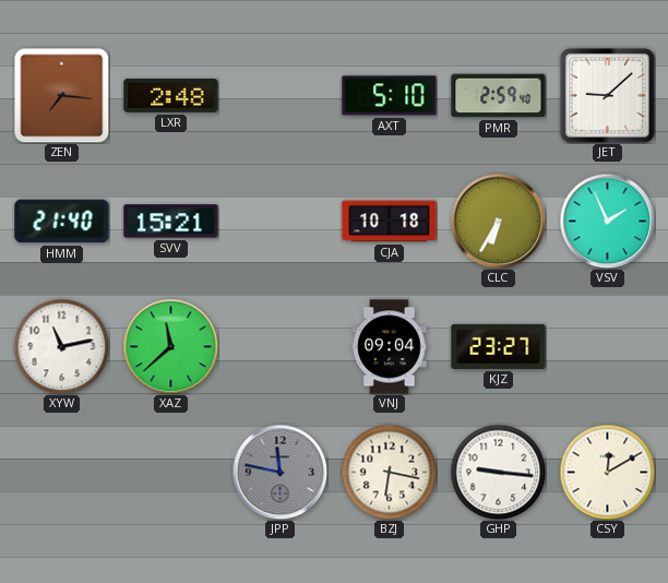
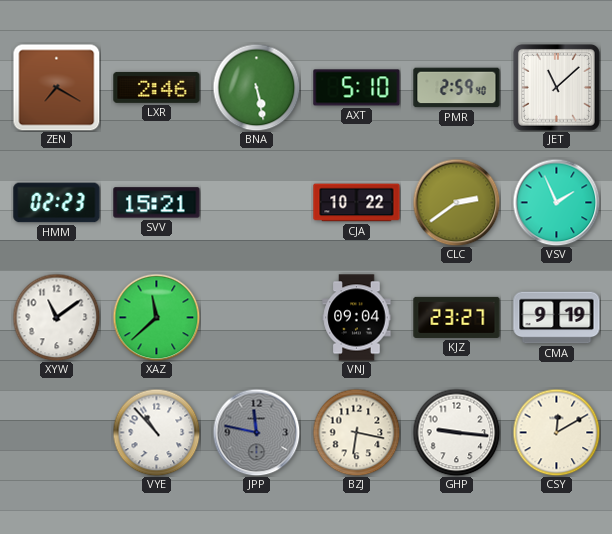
ZEN: 7:16 -> 7:20
LXR: 2:48 -> 2:46
BNA: none -> 5:28
JET: 9:08 -> 11:08
HMM: 21:40 -> 02:23
CJA: 10:18 -> 10:22
CLC: 6:35 -> 2:39
XYW: 11:13 -> 11:09
CMA: none -> 9:19
VYE: none -> 10:53
